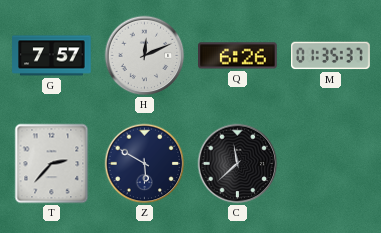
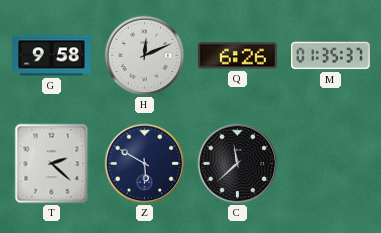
G: 7:57 -> 9:58
T: 2:37 -> 2:22
